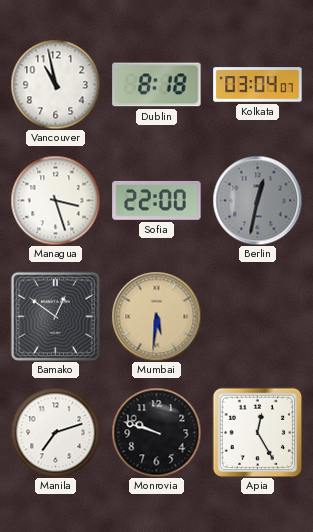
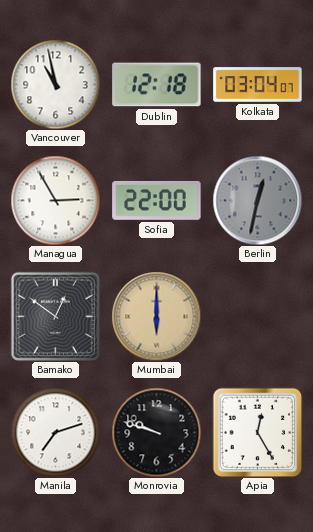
Dublin: 8:18 -> 12:18
Managua: 3:27 -> 2:55
Mumbai: 5:31 -> 6:00
